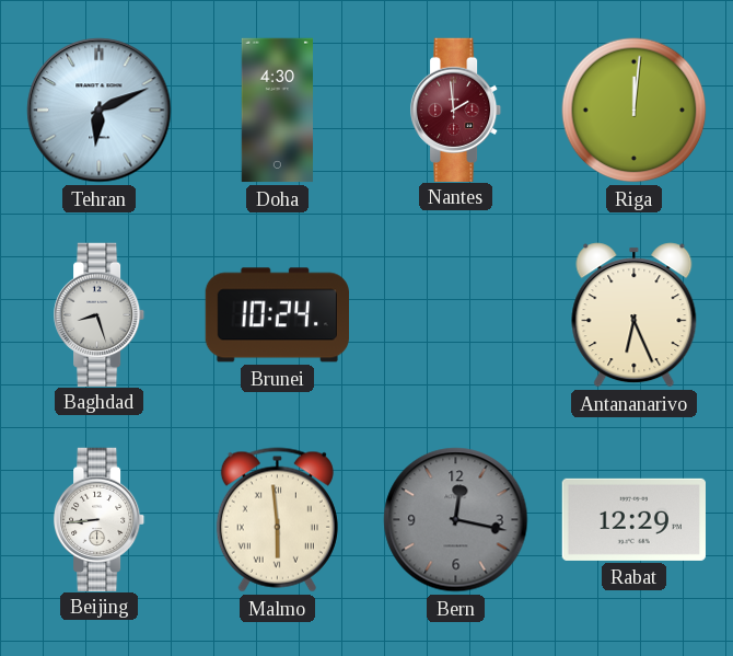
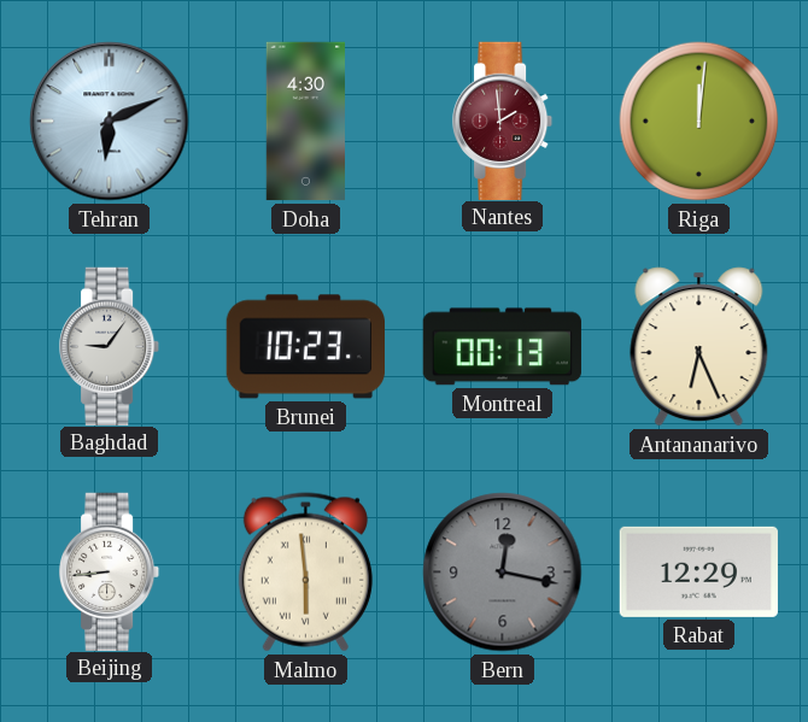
Baghdad: 8:27 -> 9:06
Brunei: 10:24 -> 10:23
Montreal: none -> 00:13
